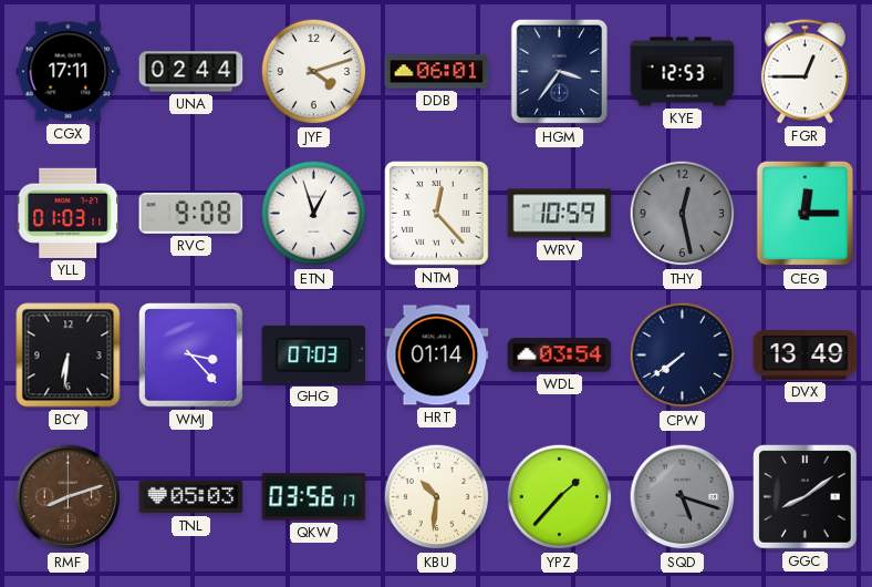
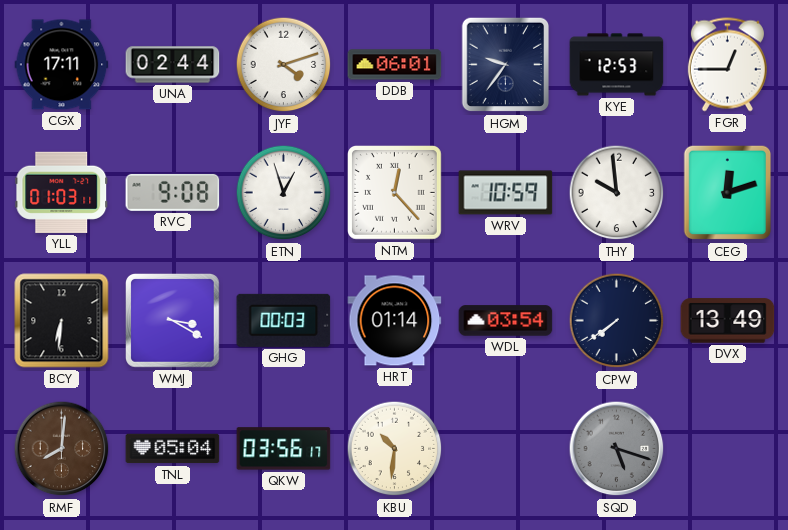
HGM: 3:36 -> 9:36
THY: 12:28 -> 9:59
THY dial: grey -> white
CEG: 12:15 -> 12:12
WMJ: 3:23 -> 3:20
GHG: 07:03 -> 00:03
RMF: 8:12 -> 8:01
TNL: 05:03 -> 05:04
YPZ: 1:37 -> none
GGC: 8:09 -> none
